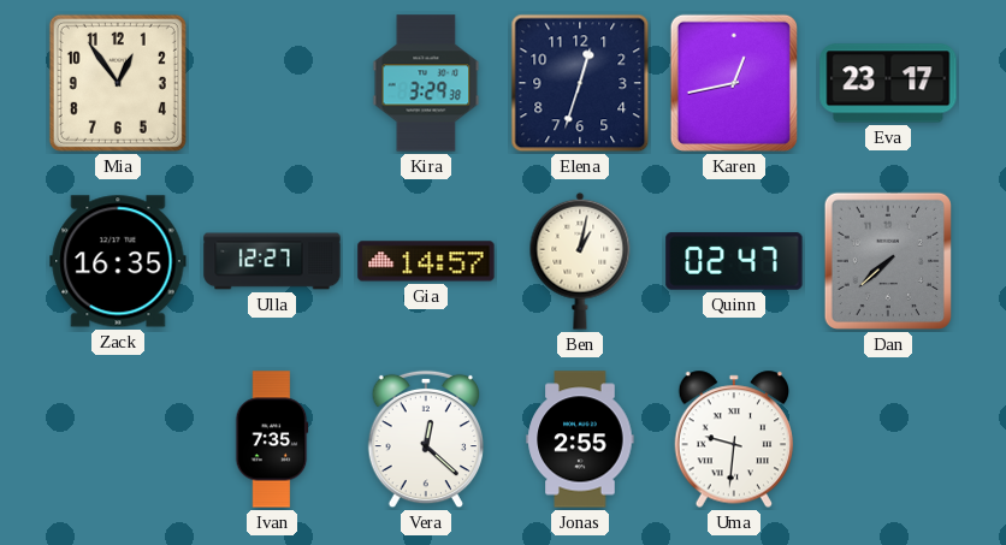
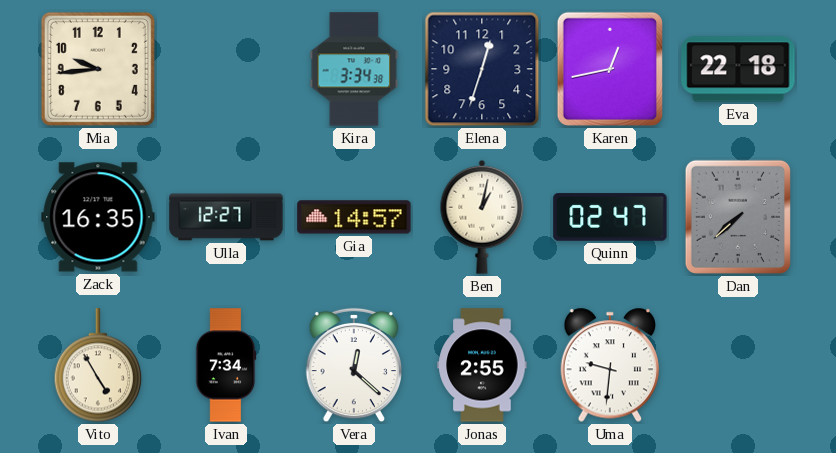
Mia: 12:54 -> 9:44
Kira: 3:29 -> 3:34
Eva: 23:17 -> 22:18
Vito: none -> 4:55
Ivan: 7:35 -> 7:34
